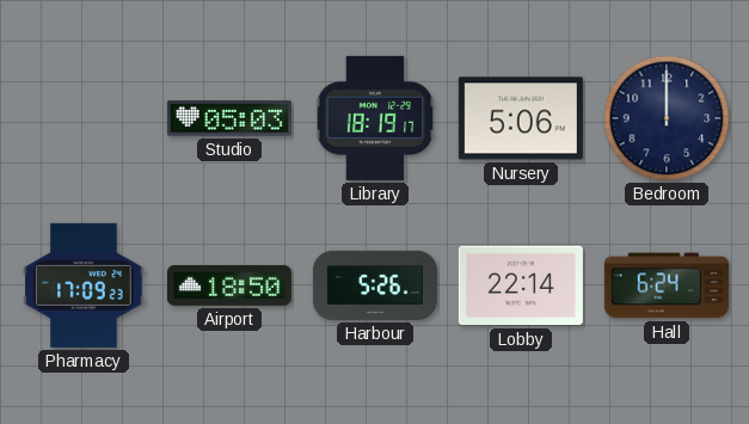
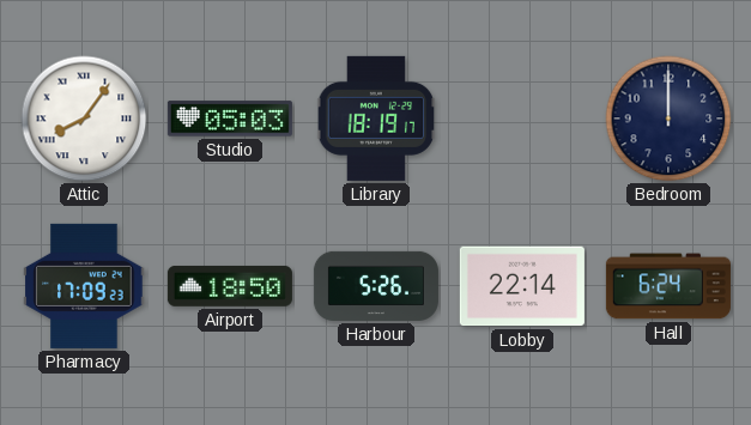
Attic: none -> 8:06
Nursery: 5:06 -> none
